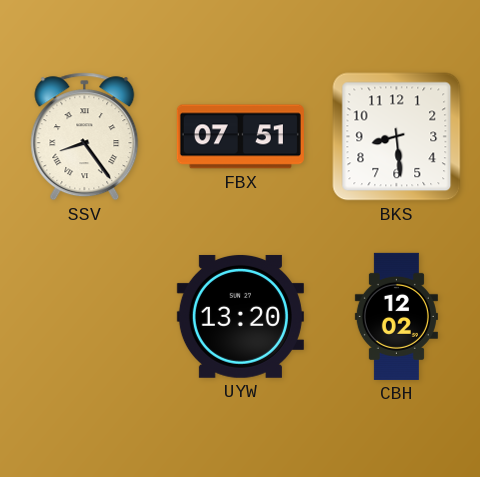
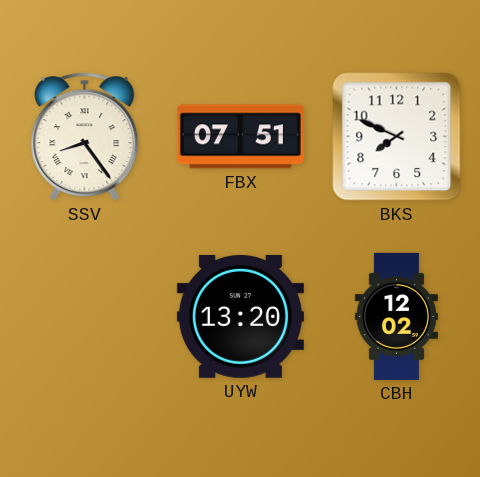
BKS: 8:29 -> 7:49
